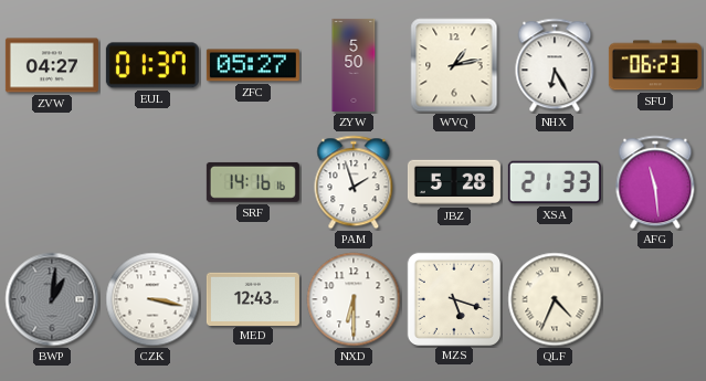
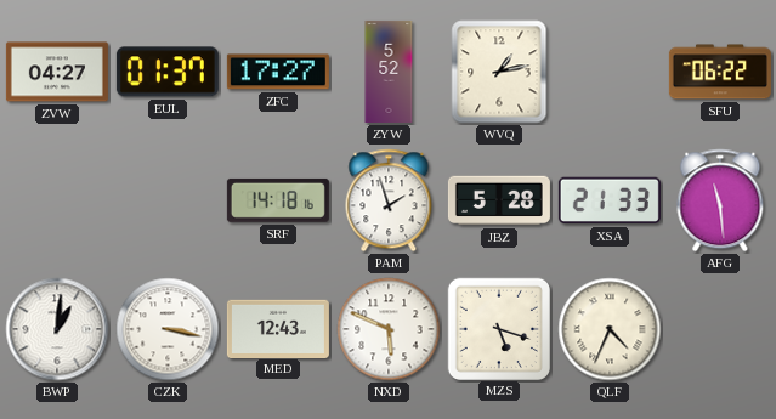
ZFC: 05:27 -> 17:27
ZYW: 5:50 -> 5:52
NHX: 6:25 -> none
SFU: 06:23 -> 06:22
SRF: 14:16 -> 14:18
BWP dial: grey -> white
NXD: 6:30 -> 5:49
